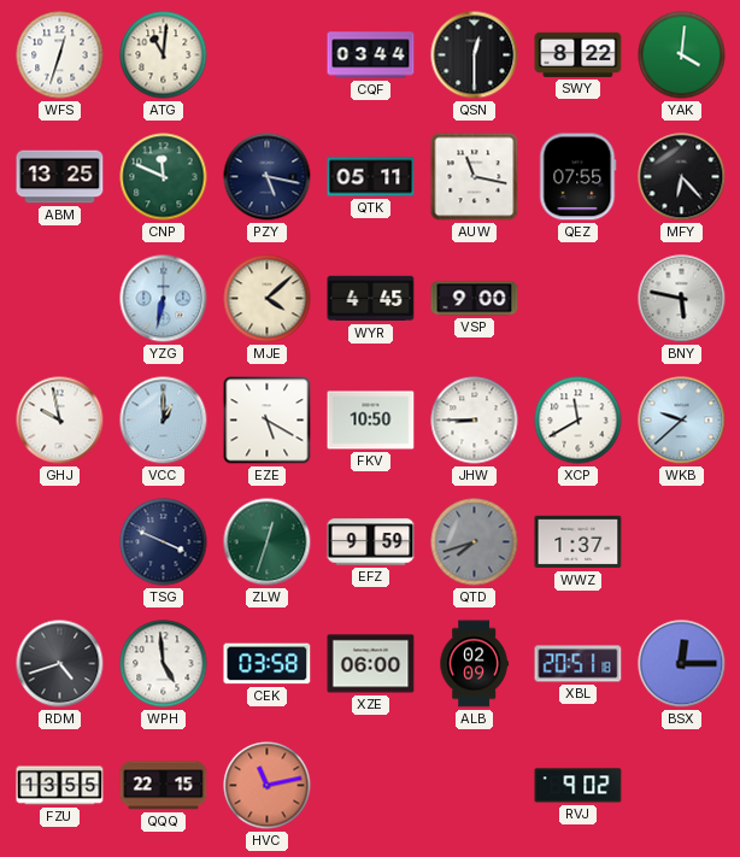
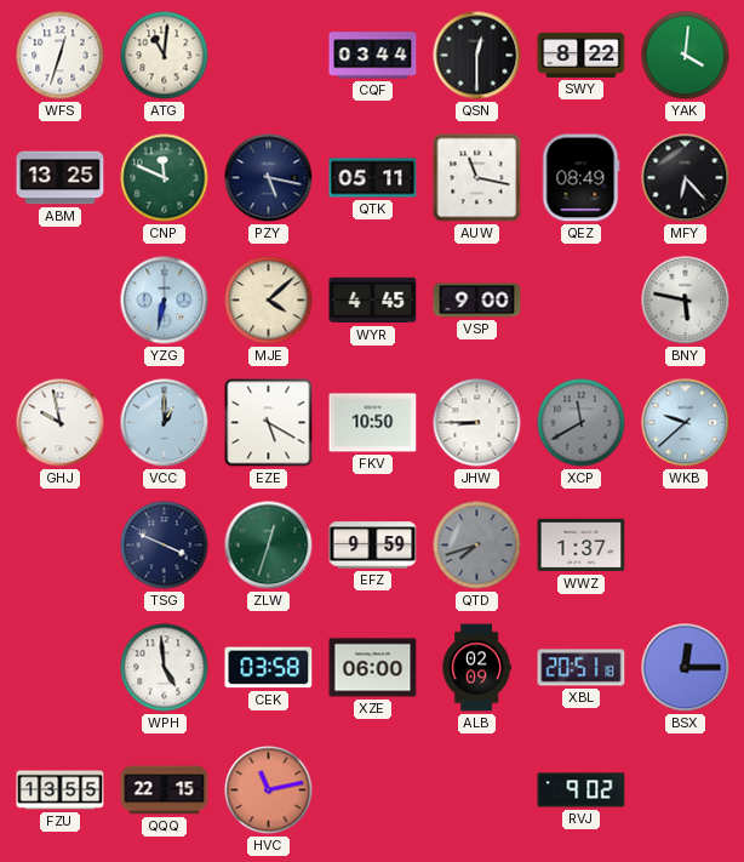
QEZ: 07:55 -> 08:49
XCP dial: white -> grey
RDM: 4:42 -> none
